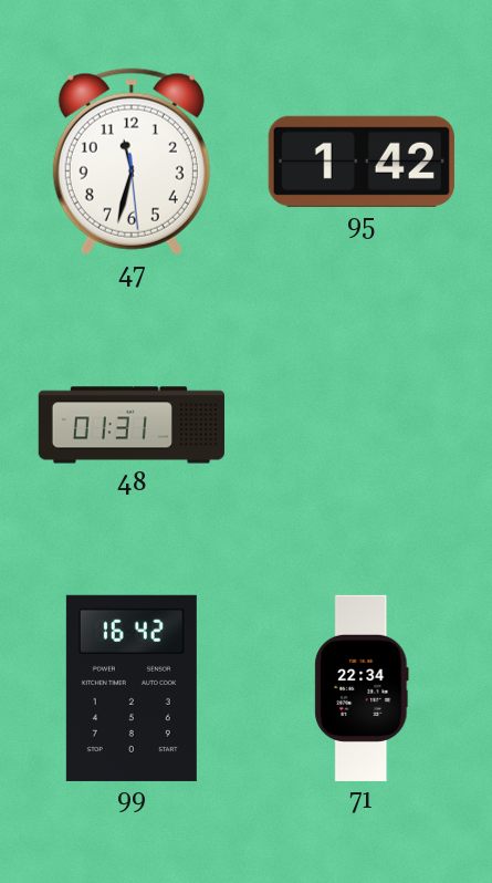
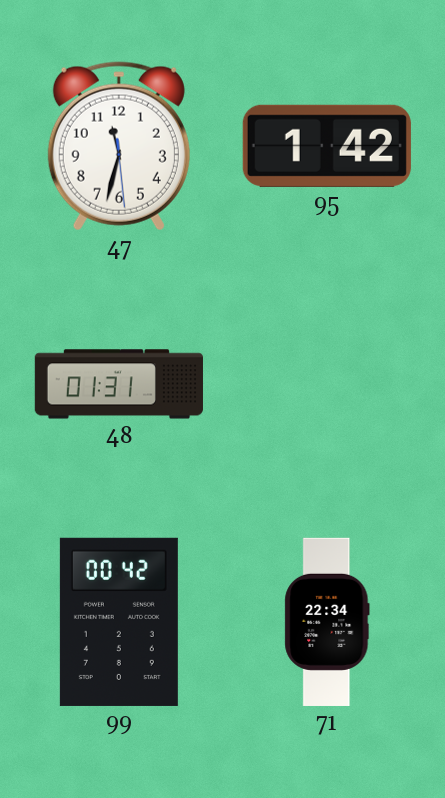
99: 16:42 -> 00:42
